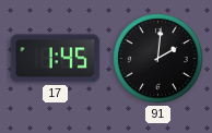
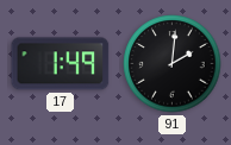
17: 1:45 -> 1:49
